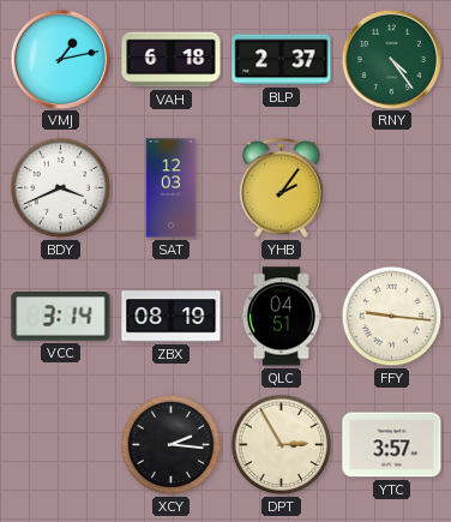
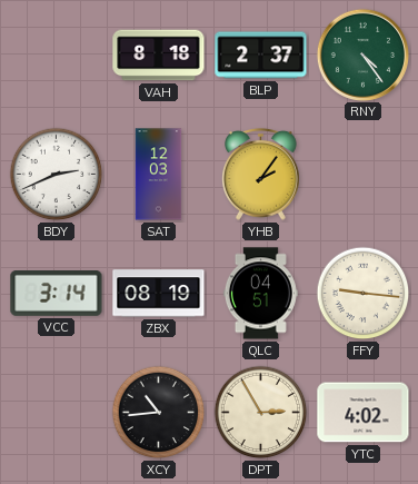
VMJ: 1:13 -> none
VAH: 6:18 -> 8:18
BDY: 3:41 -> 2:41
XCY: 2:16 -> 10:44
YTC: 3:57 -> 4:02
